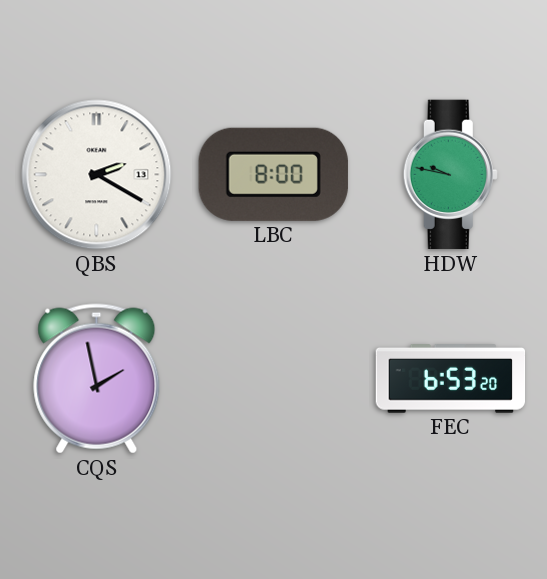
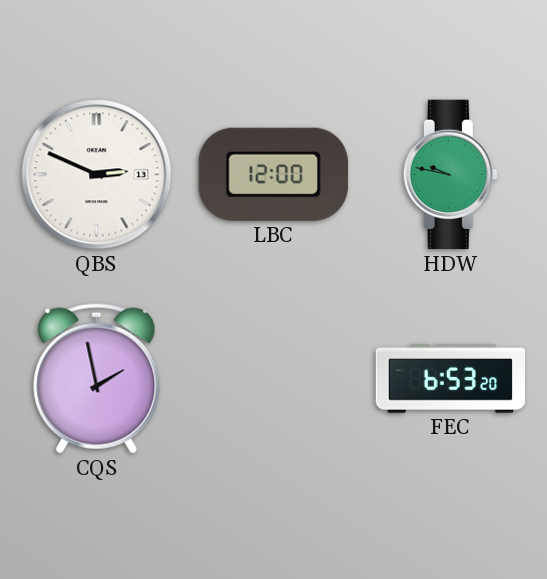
QBS: 2:20 -> 2:49
LBC: 8:00 -> 12:00
